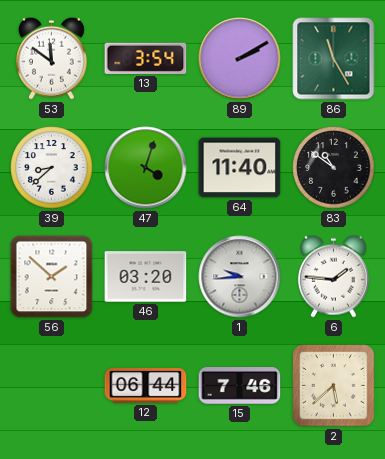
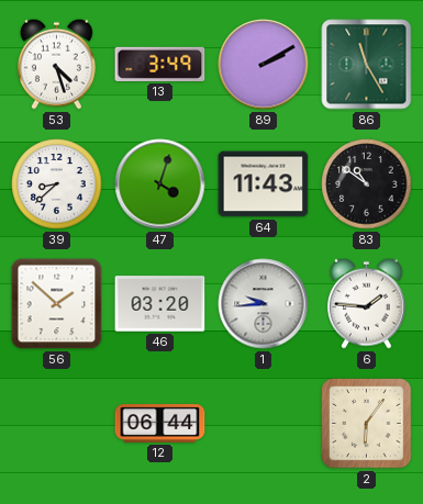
53: 11:51 -> 4:27
13: 3:54 -> 3:49
64: 11:40 -> 11:43
15: 7:46 -> none
2: 5:38 -> 6:06
